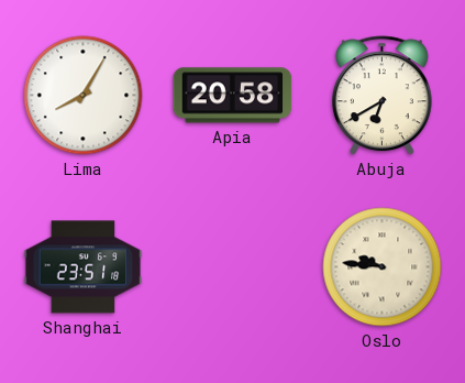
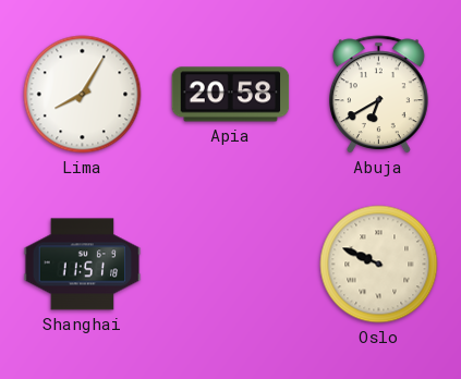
Shanghai: 23:51 -> 11:51
Oslo: 9:46 -> 9:49
